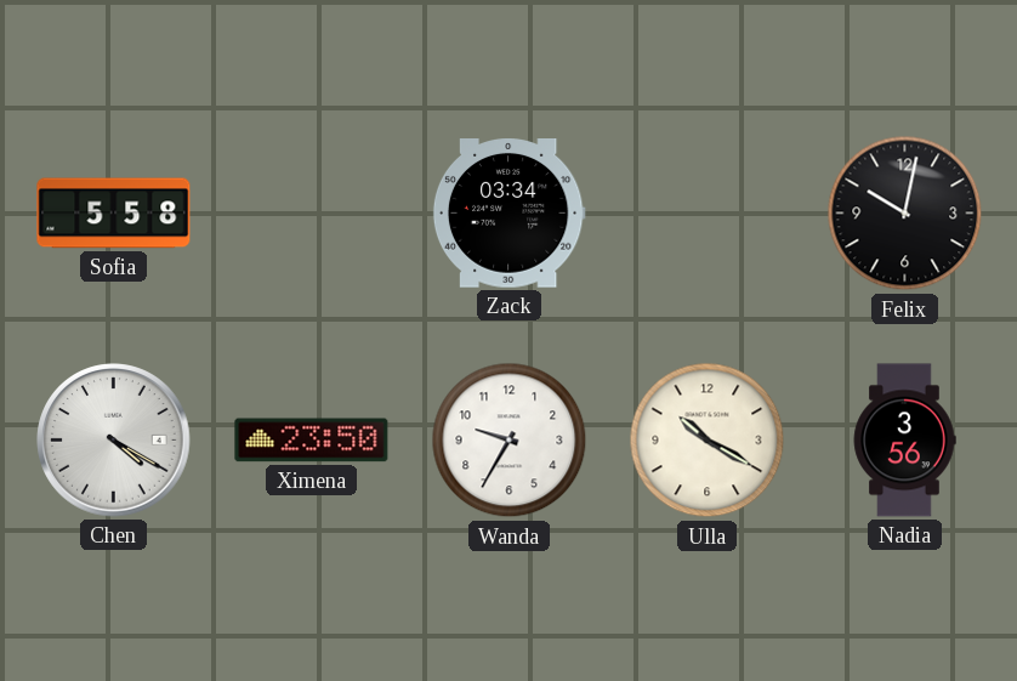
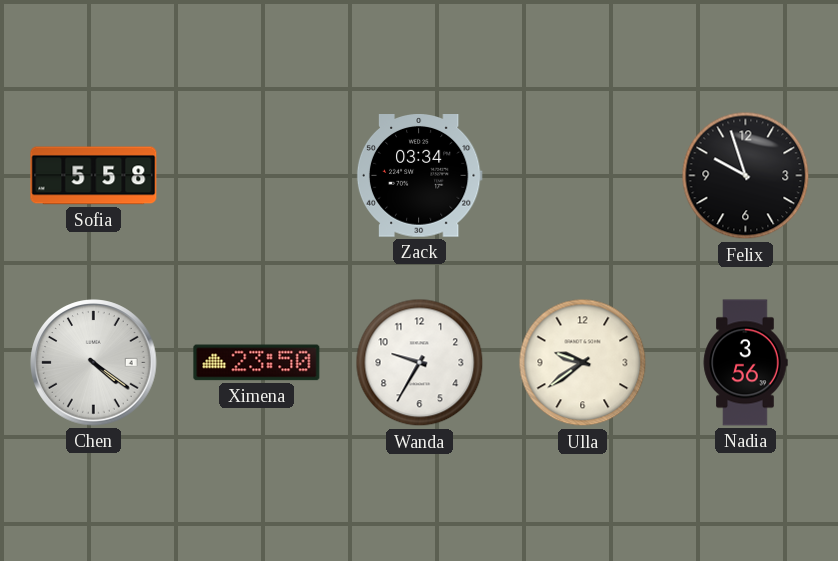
Felix: 10:02 -> 9:57
Chen: 4:20 -> 4:21
Ulla: 10:20 -> 9:39
